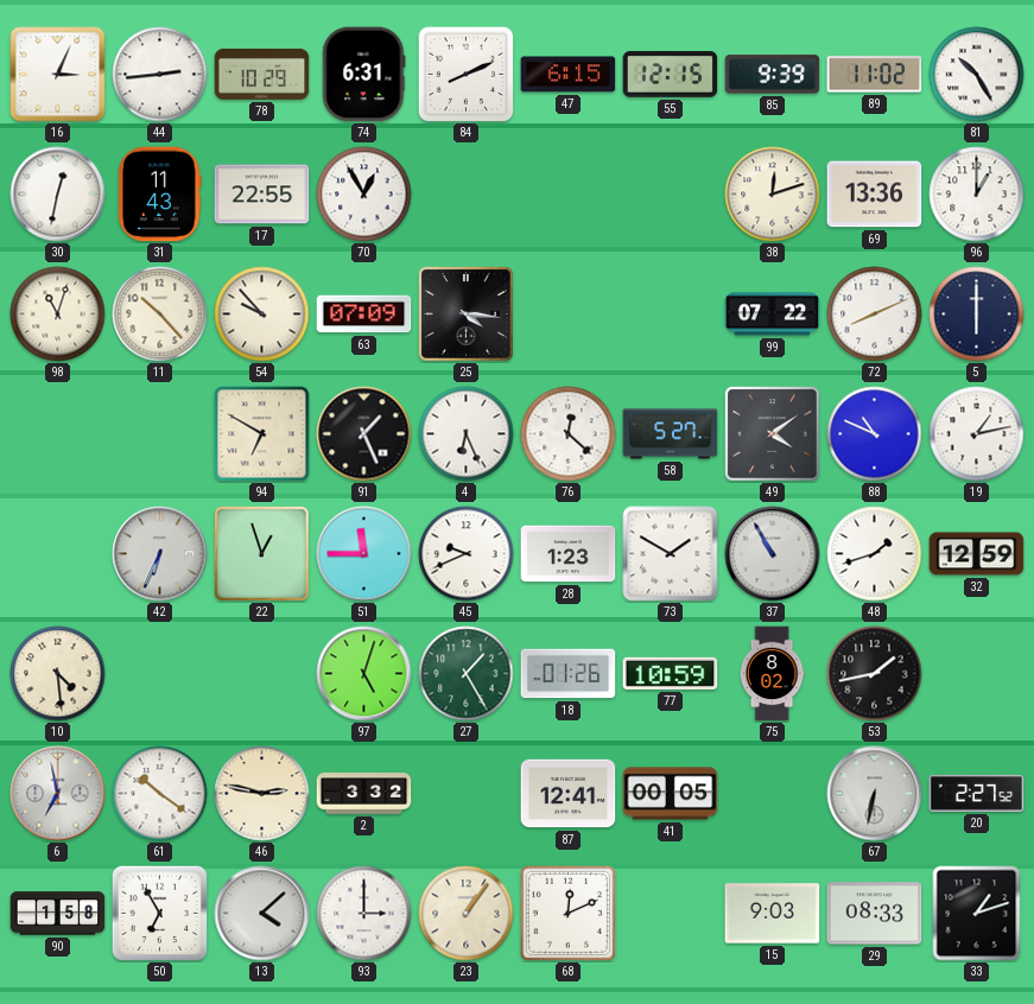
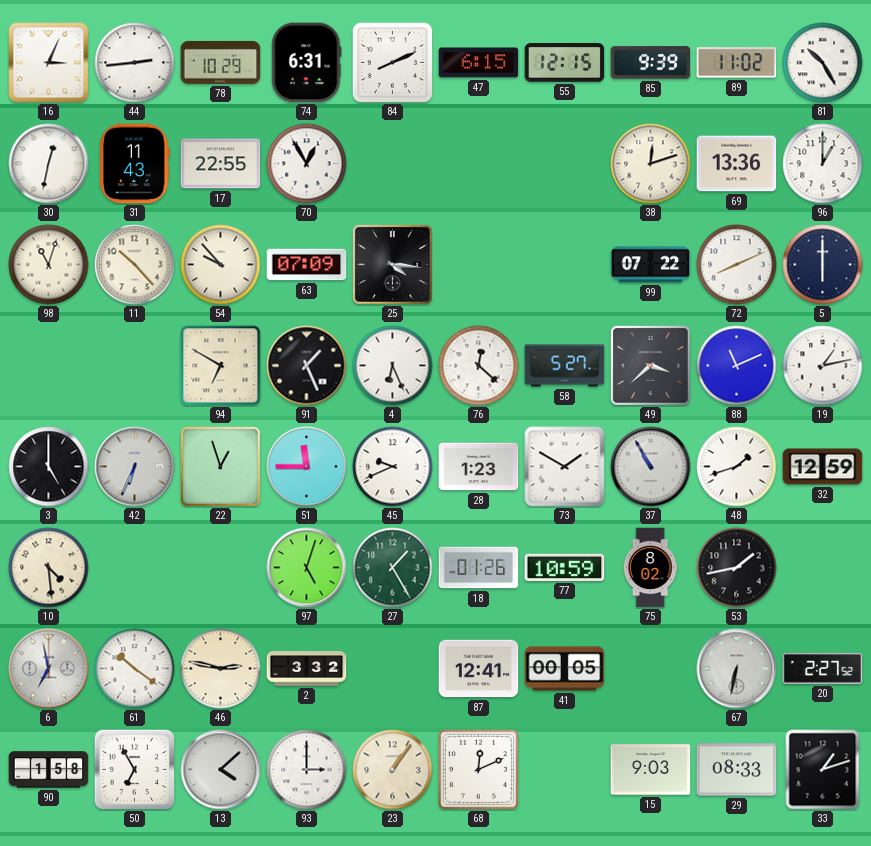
49: 4:09 -> 3:38
88: 10:49 -> 11:11
3: none -> 5:00
